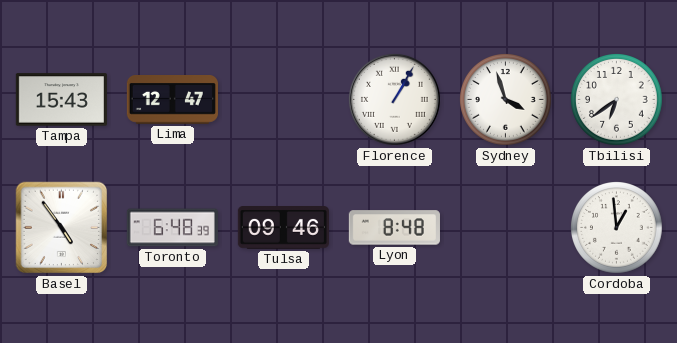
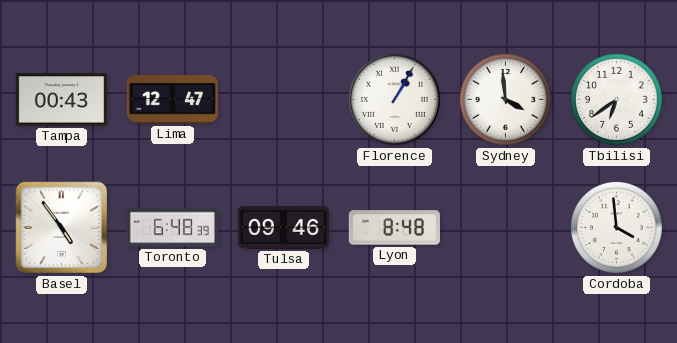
Tampa: 15:43 -> 00:43
Sydney: 3:57 -> 3:59
Cordoba: 12:59 -> 3:59
